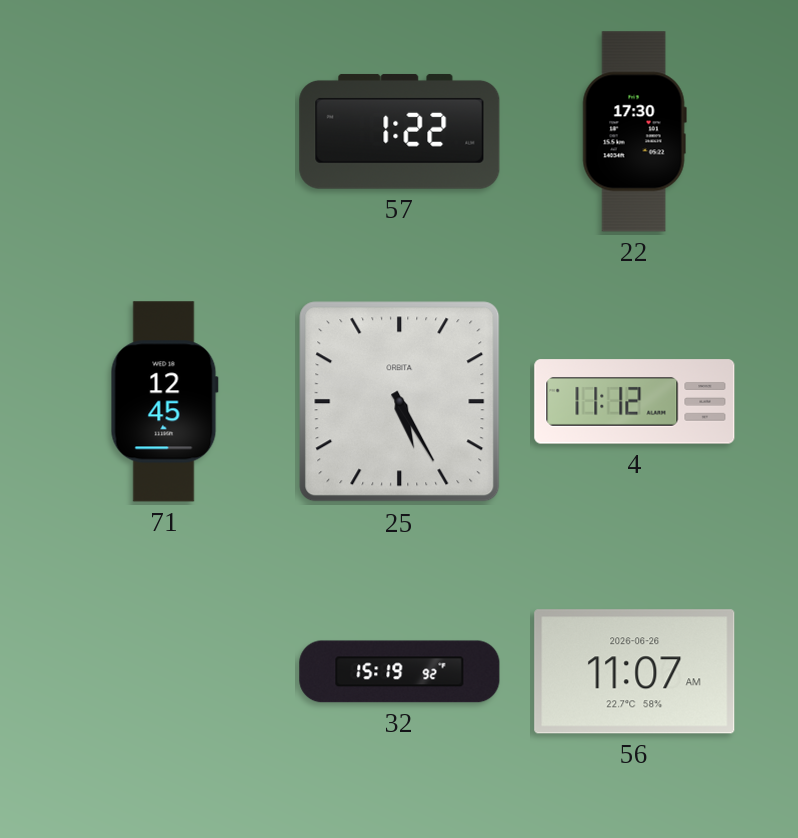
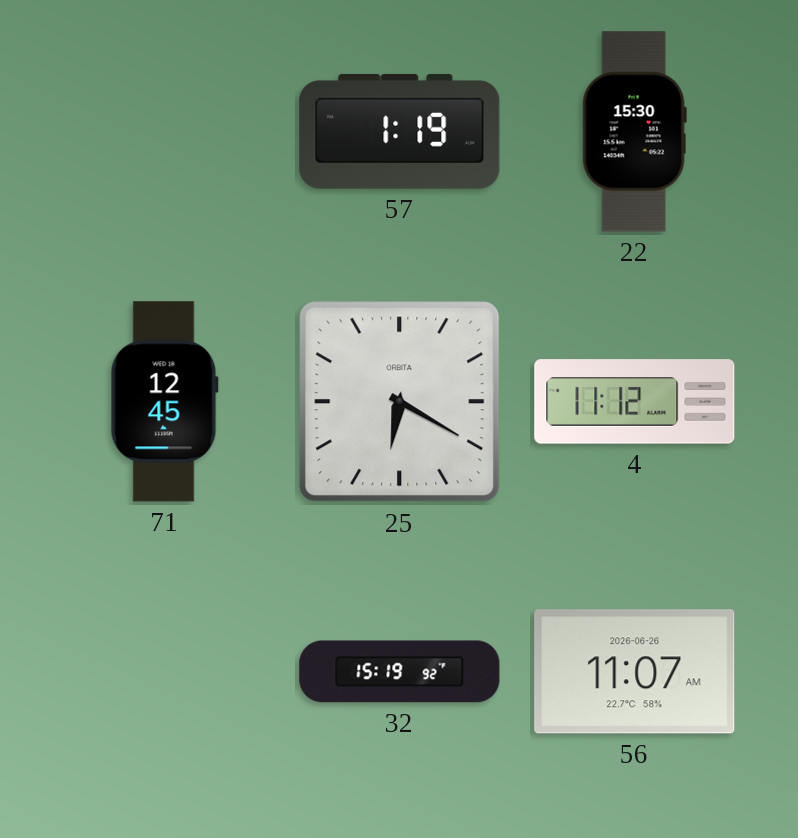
57: 1:22 -> 1:19
22: 17:30 -> 15:30
25: 5:25 -> 6:20
